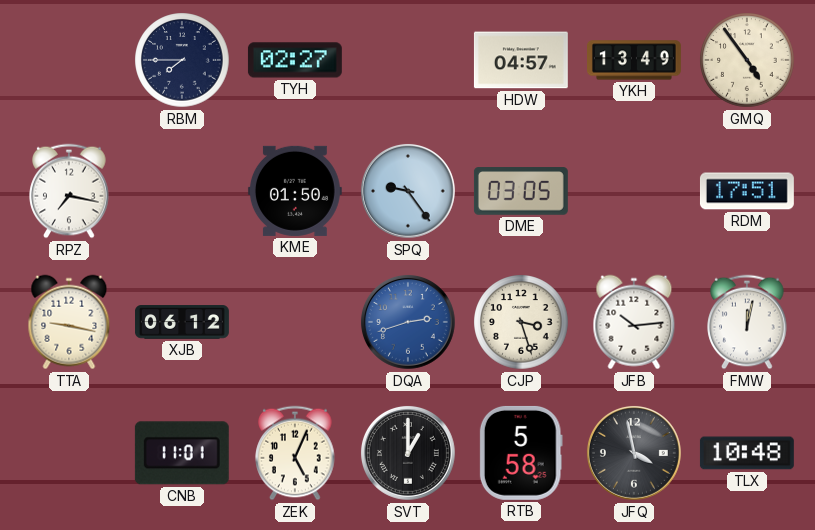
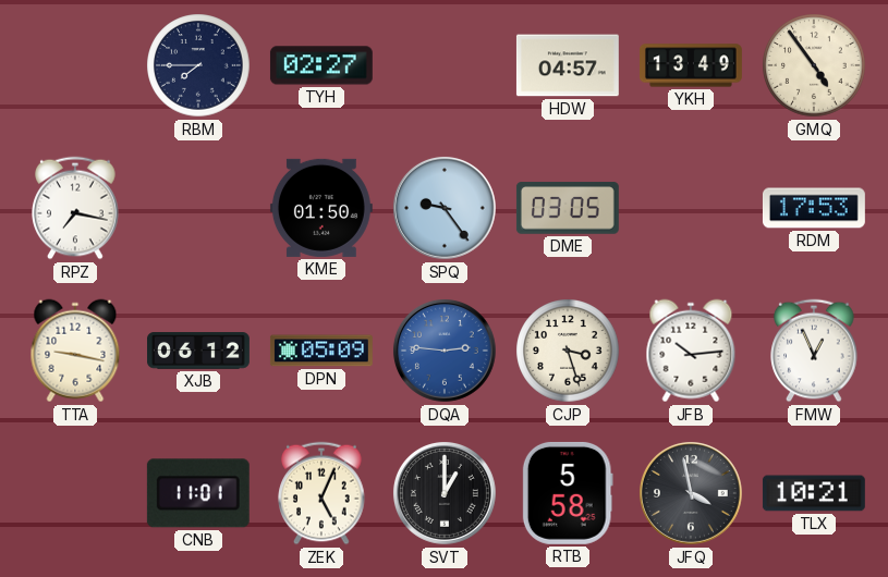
RDM: 17:51 -> 17:53
DPN: none -> 05:09
DQA: 2:42 -> 2:46
FMW: 12:02 -> 12:56
TLX: 10:48 -> 10:21
